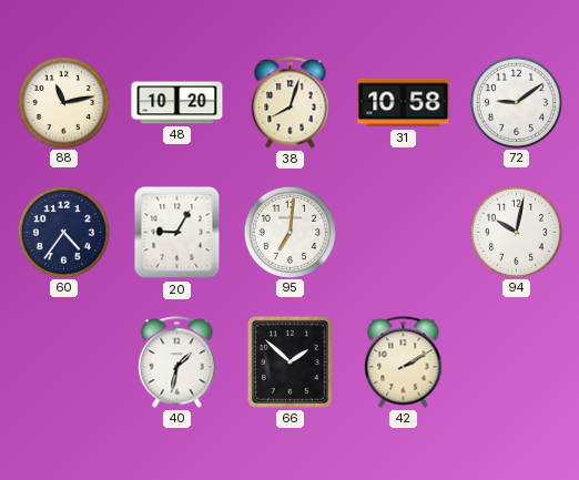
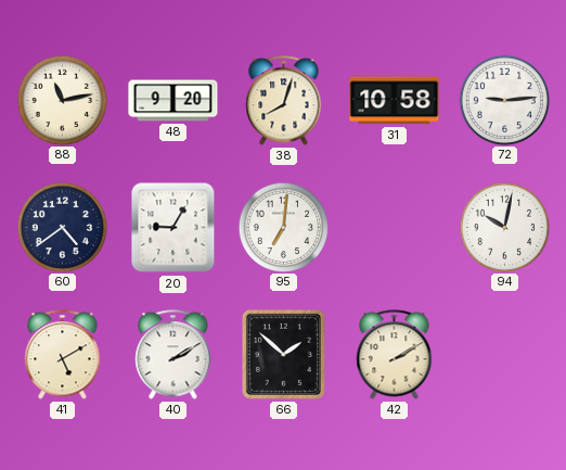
48: 10:20 -> 9:20
72: 9:09 -> 9:14
60: 4:36 -> 4:39
41: none -> 5:10
40: 1:32 -> 2:10
